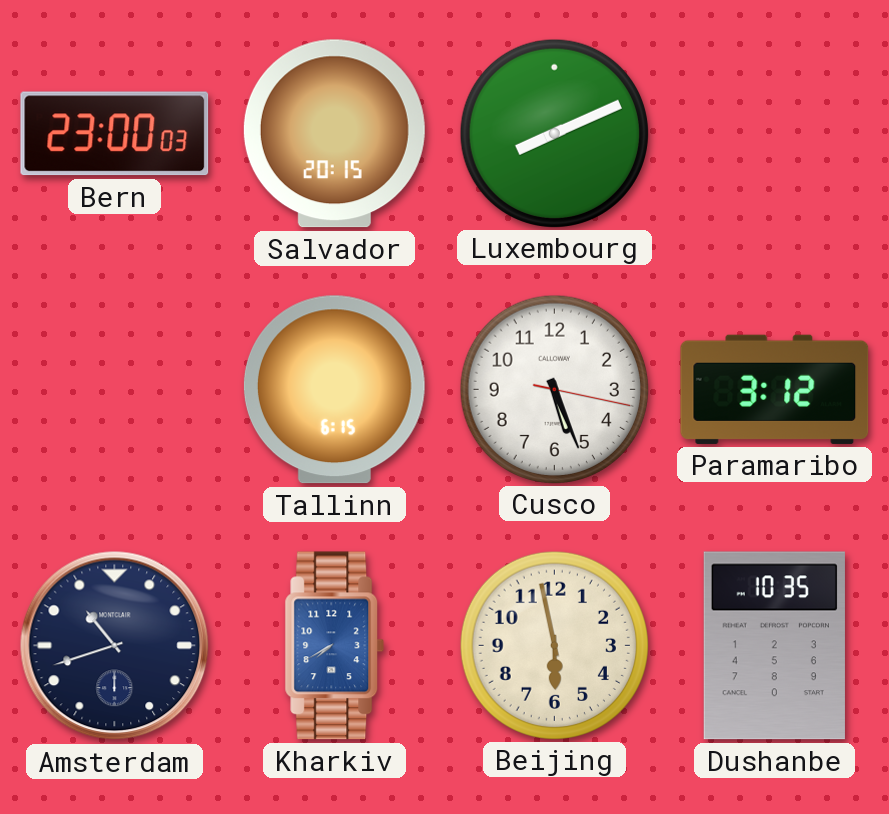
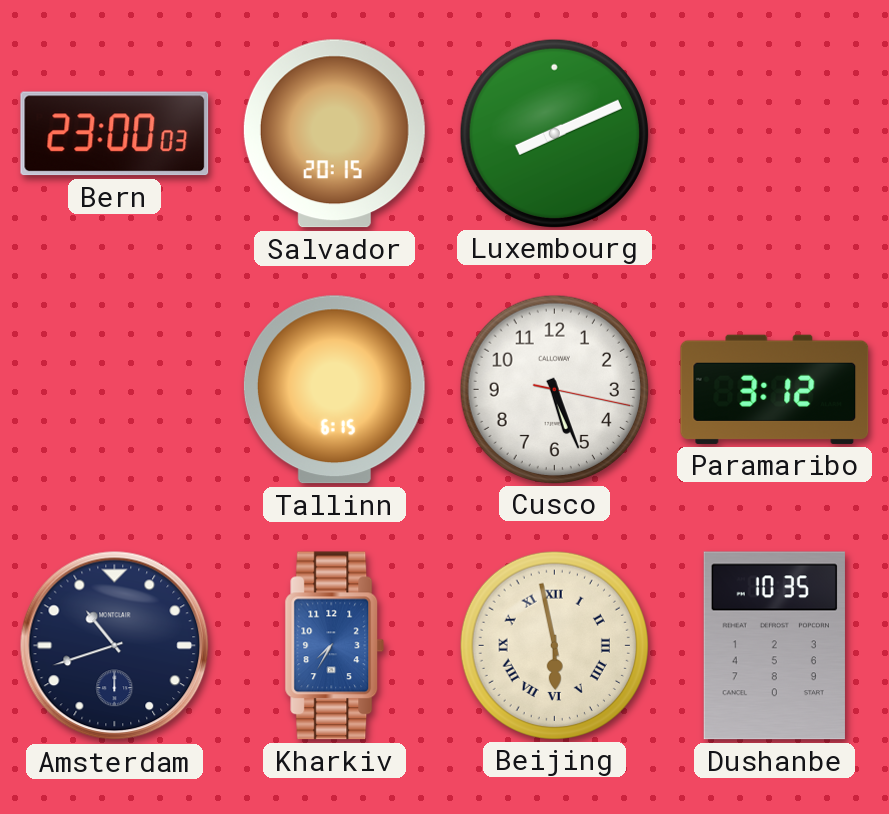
Kharkiv: 7:40 -> 7:35
Beijing numerals: Arabic -> Roman
